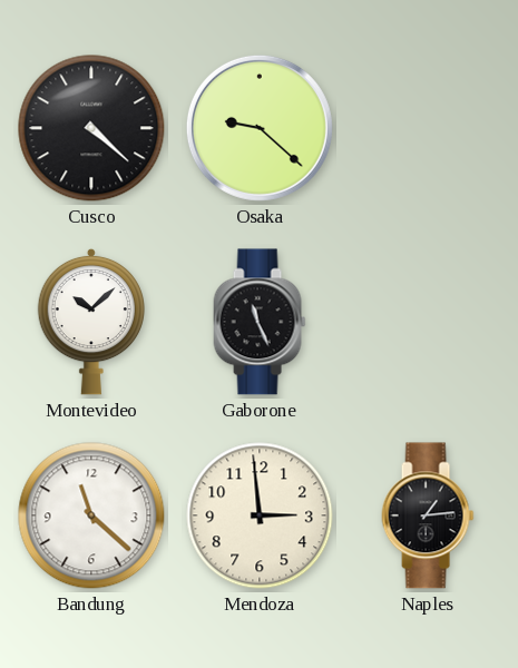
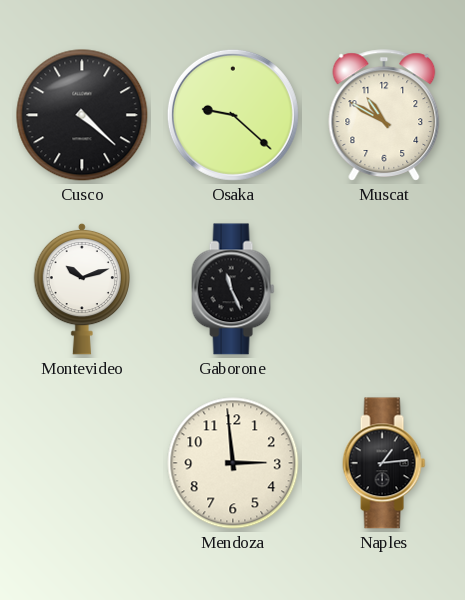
Muscat: none -> 10:50
Montevideo: 10:08 -> 10:12
Bandung: 11:22 -> none
